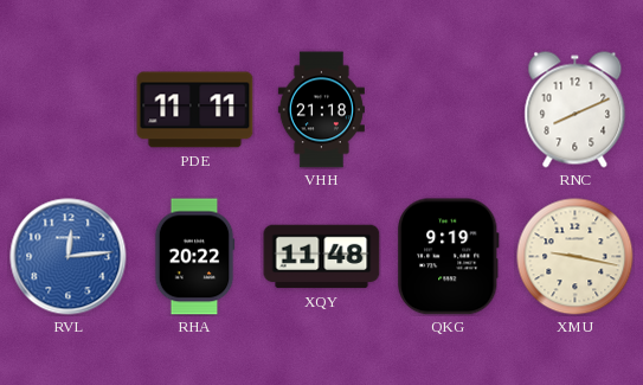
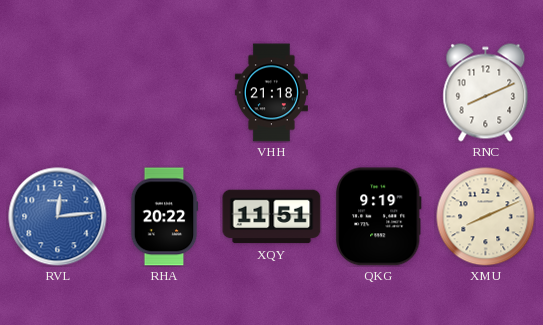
PDE: 11:11 -> none
XQY: 11:48 -> 11:51
XMU: 9:17 -> 8:11
